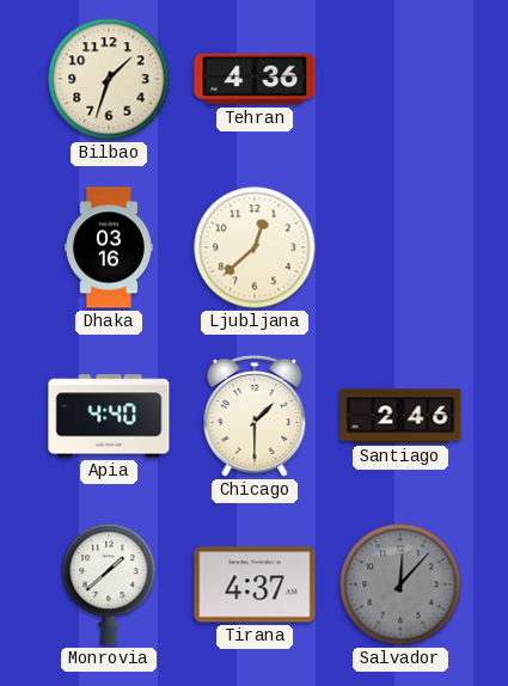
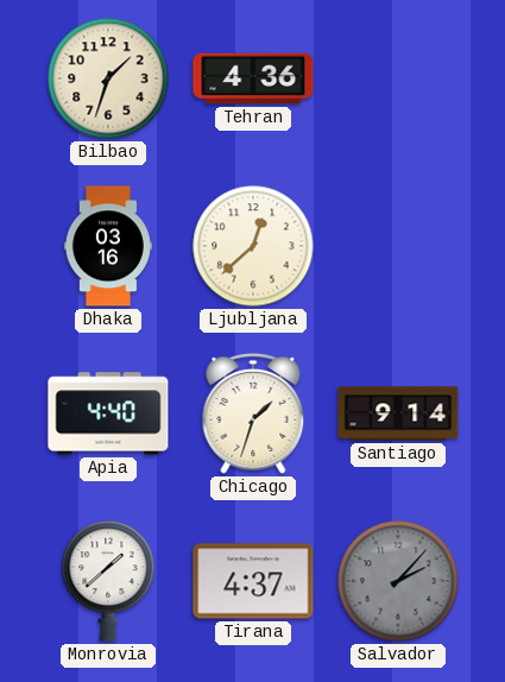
Chicago: 1:30 -> 1:33
Santiago: 2:46 -> 9:14
Salvador: 12:07 -> 2:07
